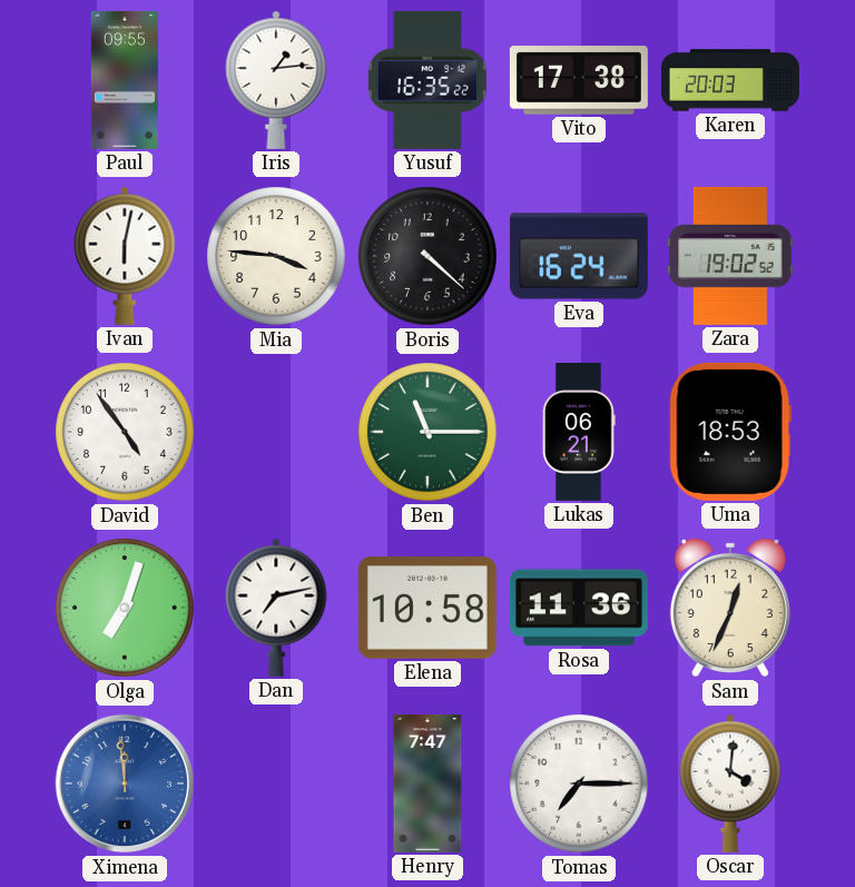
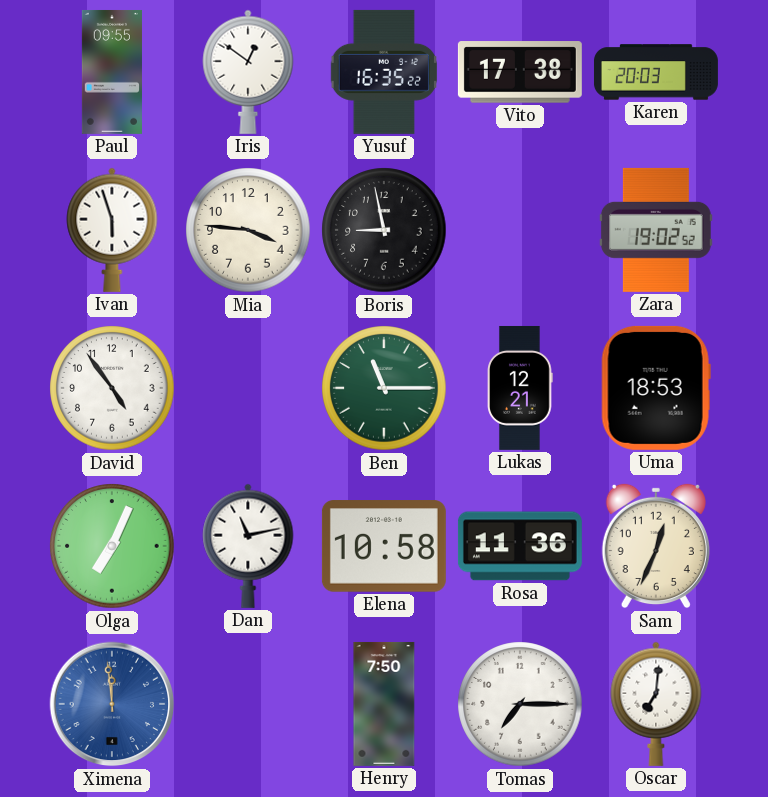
Iris: 1:14 -> 12:51
Ivan: 6:02 -> 5:57
Boris: 4:22 -> 8:58
Eva: 16:24 -> none
Lukas: 06:21 -> 12:21
Olga: 7:03 -> 7:04
Dan: 7:13 -> 11:13
Henry: 7:47 -> 7:50
Oscar: 4:01 -> 7:01
